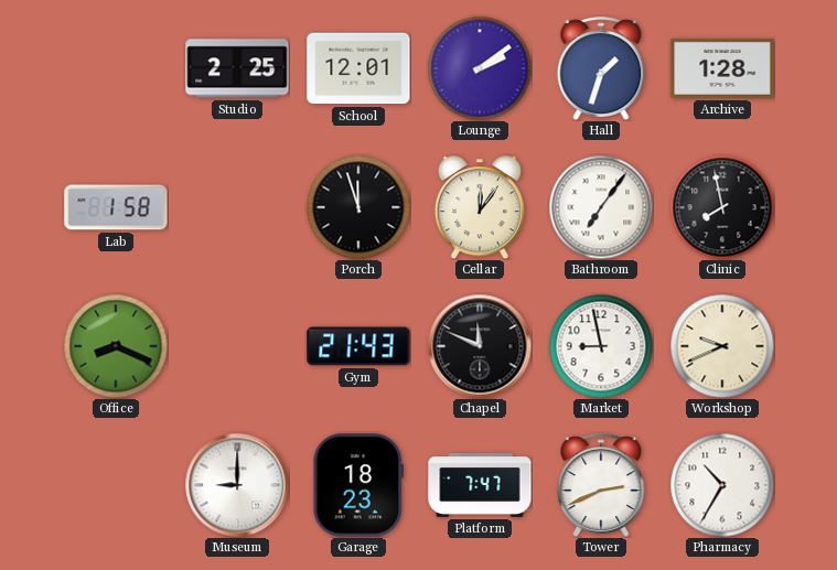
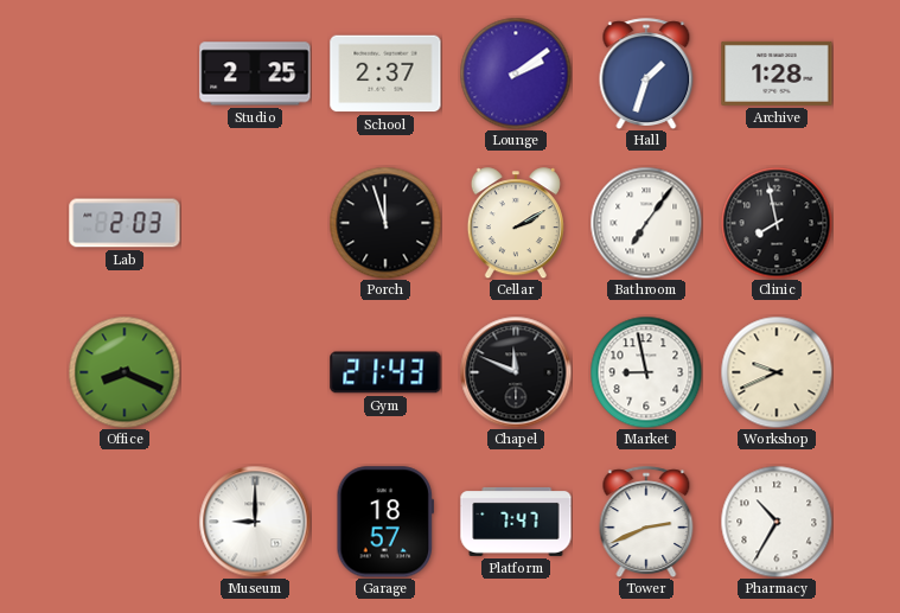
School: 12:01 -> 2:37
Lab: 1:58 -> 2:03
Cellar: 12:06 -> 2:10
Garage: 18:23 -> 18:57
